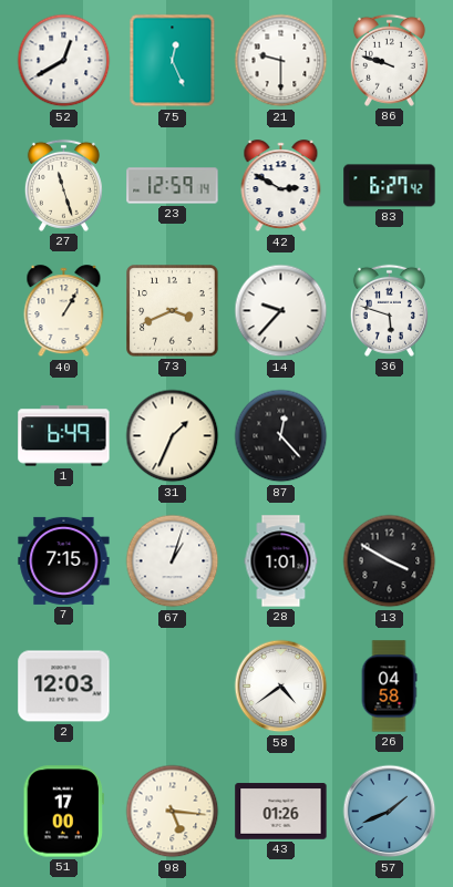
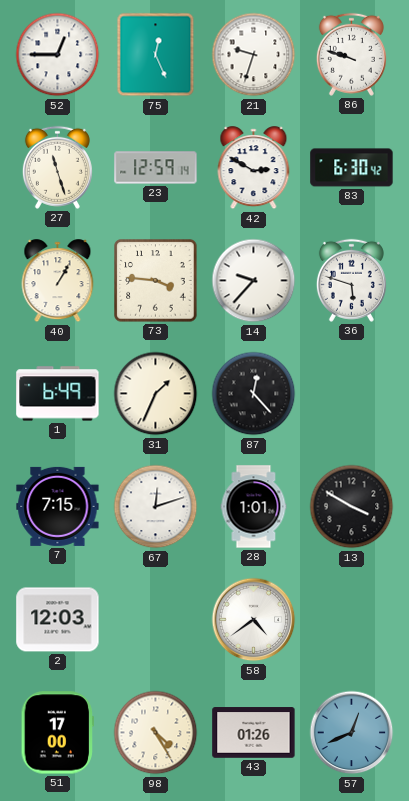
52: 12:40 -> 12:45
21: 9:30 -> 9:33
83: 6:27 -> 6:30
73: 3:41 -> 3:46
67: 1:03 -> 12:12
26: 04:58 -> none
98: 5:16 -> 4:25
57: 1:41 -> 12:41
